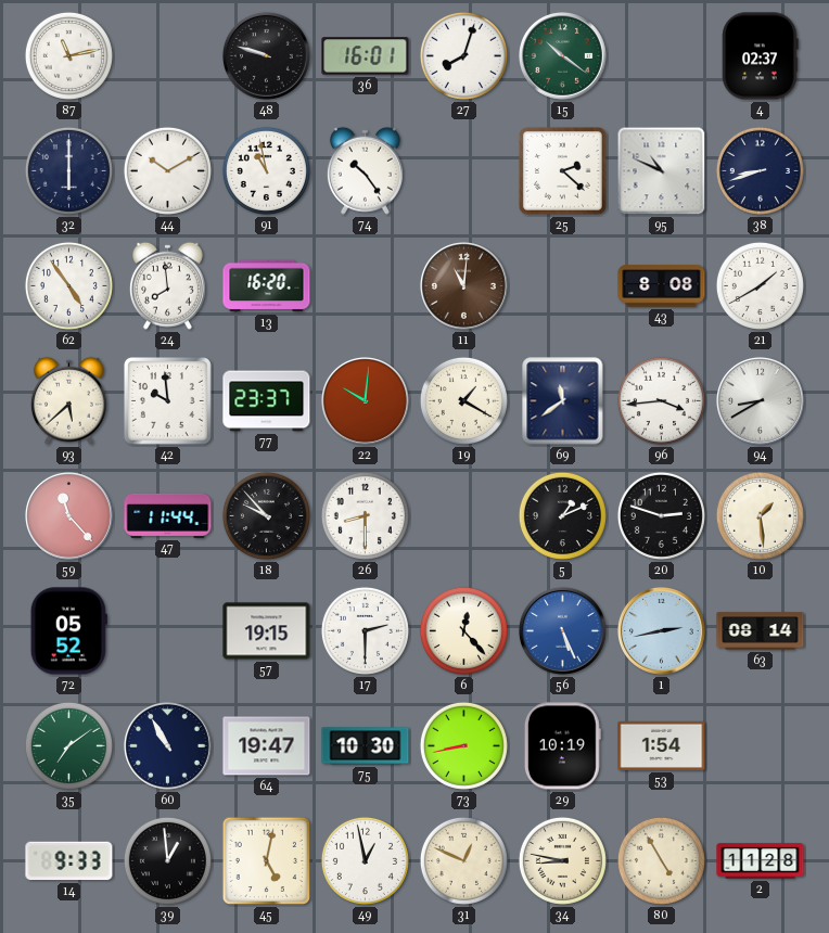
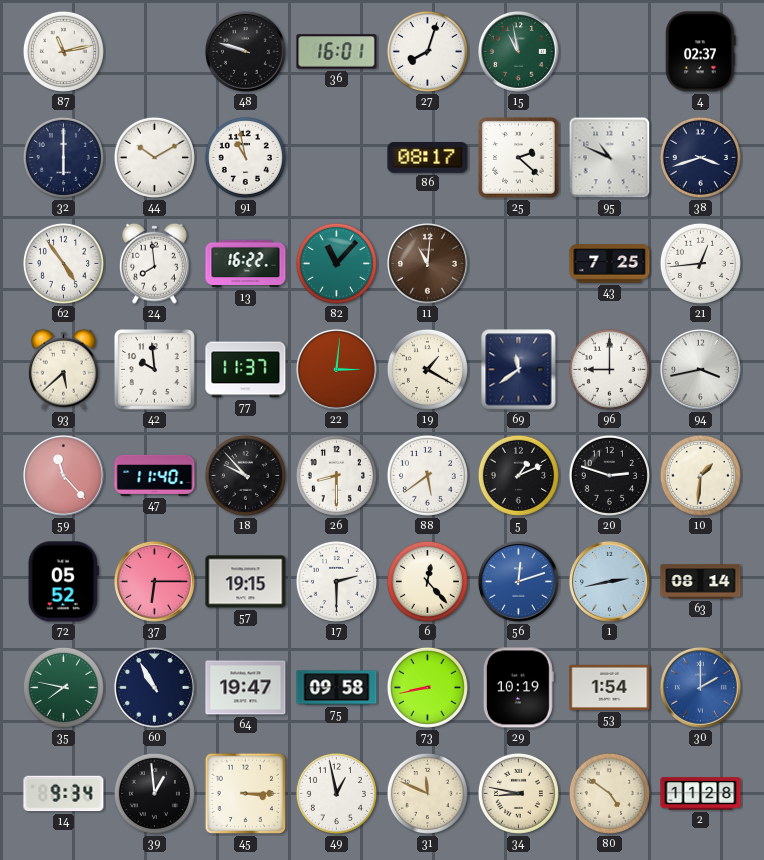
15: 10:21 -> 10:58
74: 10:24 -> none
86: none -> 08:17
38: 8:42 -> 3:42
13: 16:20 -> 16:22
82: none -> 11:07
43: 8:08 -> 7:25
21: 1:40 -> 12:44
77: 23:37 -> 11:37
22: 10:01 -> 3:01
96: 3:44 -> 9:00
94: 8:40 -> 3:43
47: 11:44 -> 11:40
88: none -> 5:39
10: 1:29 -> 1:31
37: none -> 6:15
56: 5:26 -> 12:12
35: 7:09 -> 7:47
75: 10:30 -> 09:58
30: none -> 2:00
14: 9:33 -> 9:34
45: 5:02 -> 3:15
31: 12:49 -> 11:49
80: 4:55 -> 4:51
